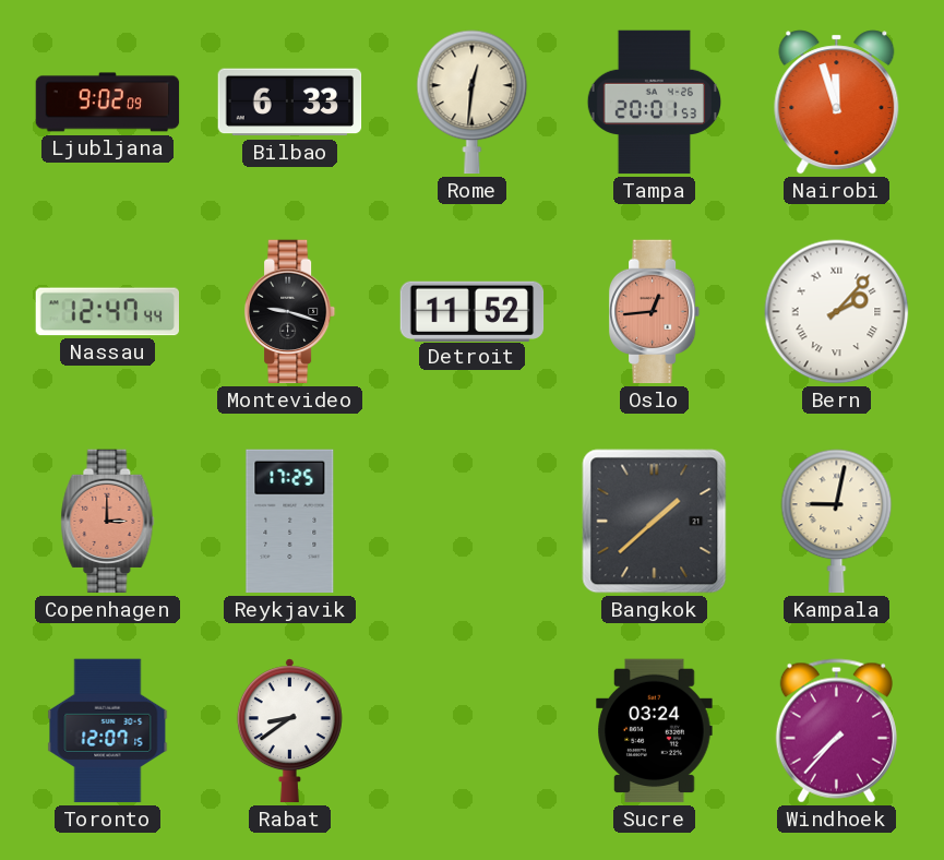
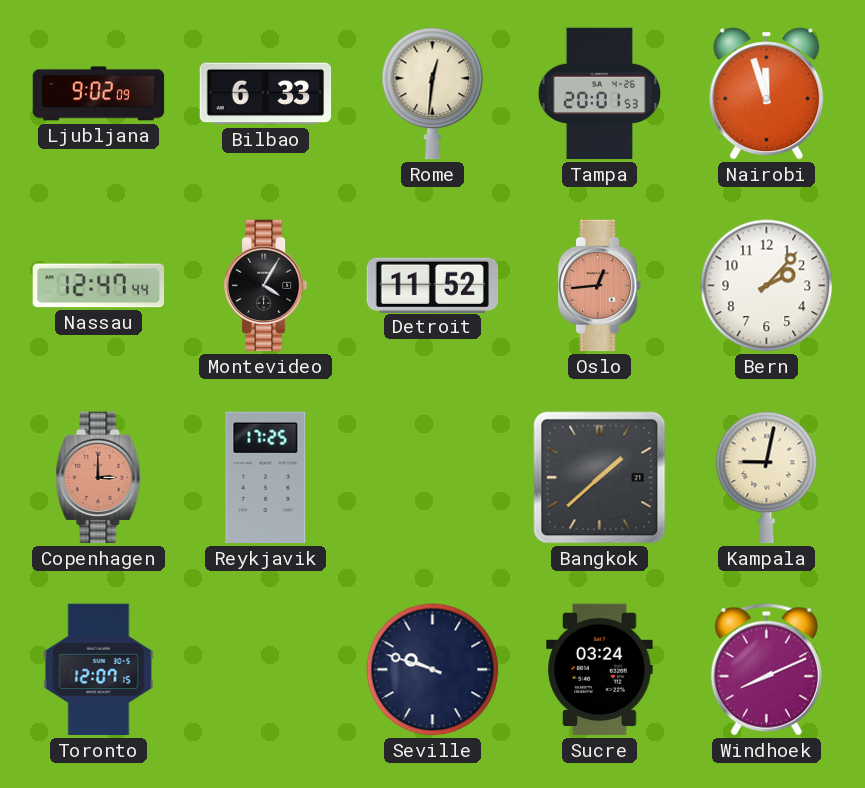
Montevideo: 9:18 -> 4:05
Bern numerals: Roman -> Arabic
Rabat: 8:39 -> none
Seville: none -> 9:48
Windhoek: 7:37 -> 8:11
